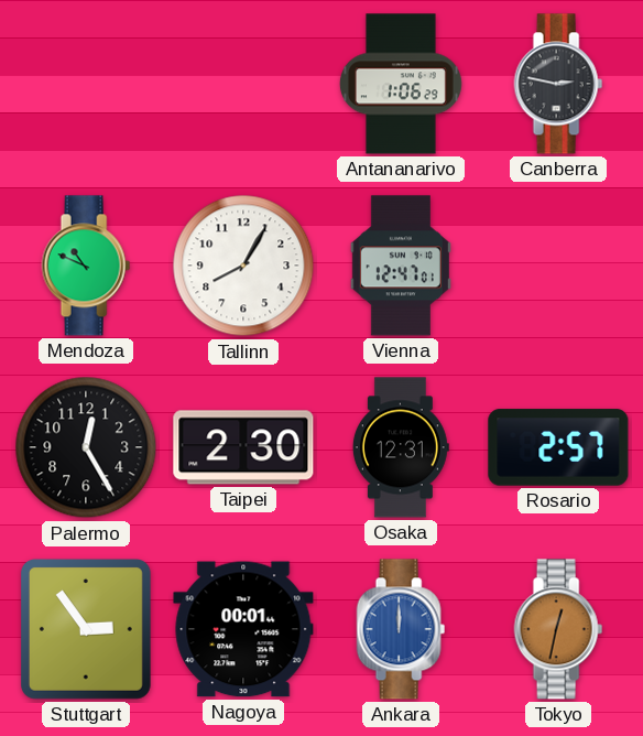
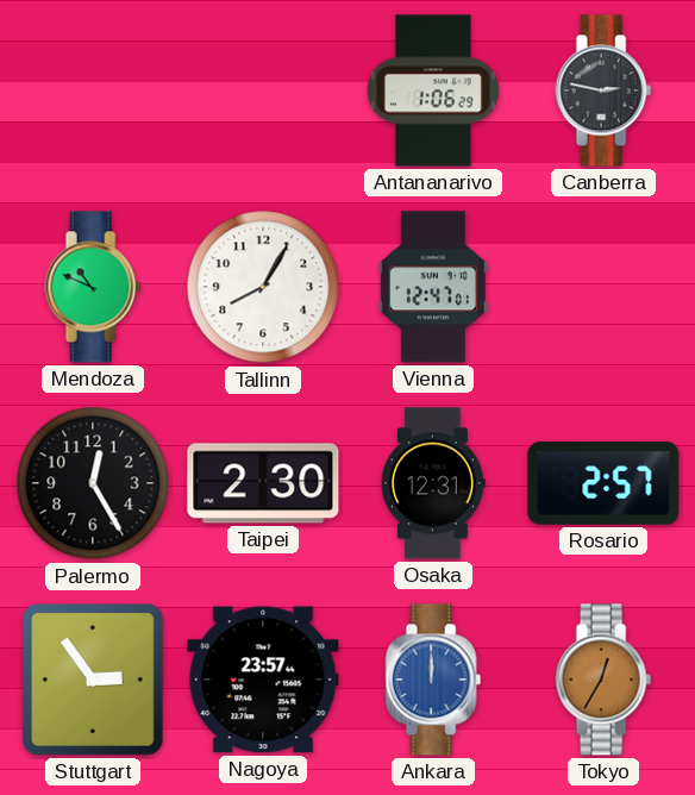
Nagoya: 00:01 -> 23:57
Tokyo: 12:32 -> 12:35
